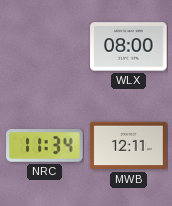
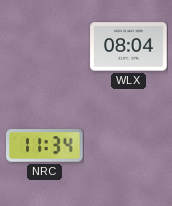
WLX: 08:00 -> 08:04
MWB: 12:11 -> none
